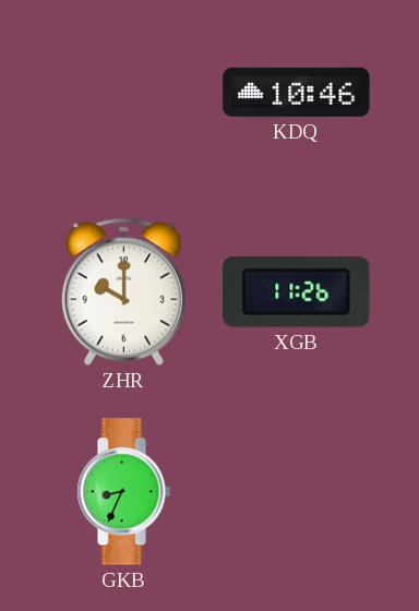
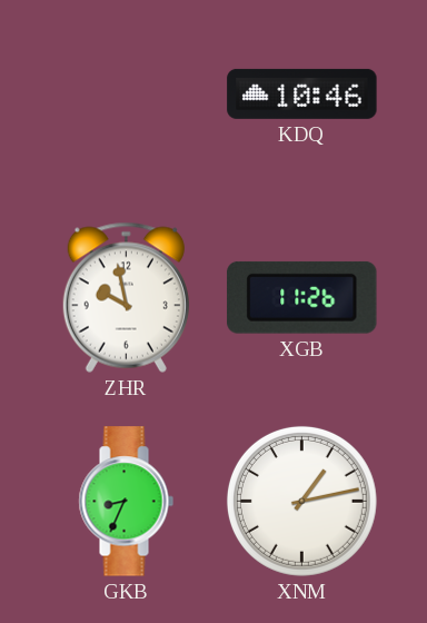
ZHR: 10:00 -> 9:58
XNM: none -> 1:13
